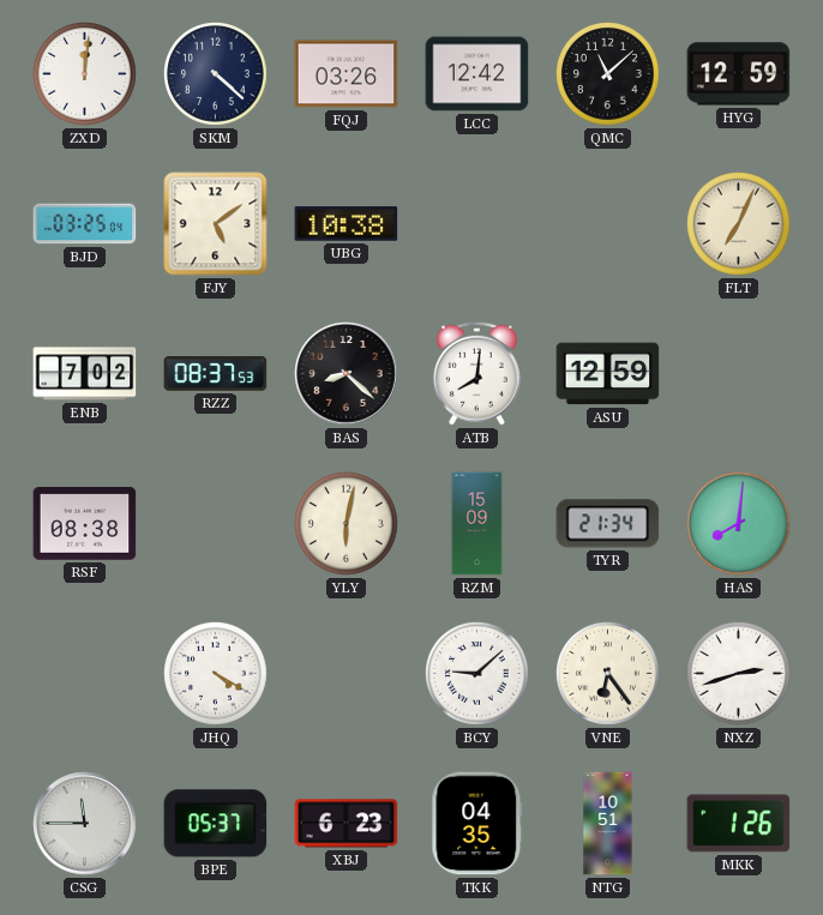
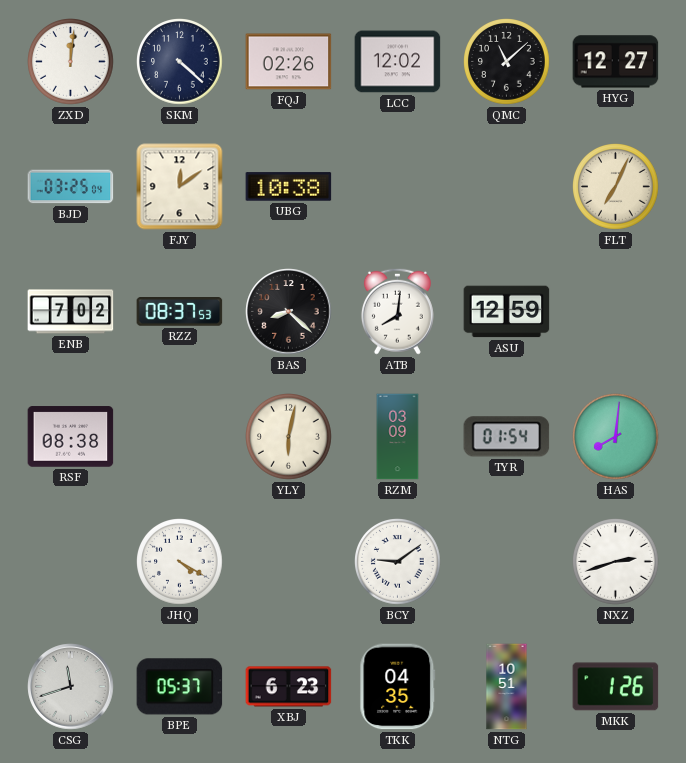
FQJ: 03:26 -> 02:26
LCC: 12:42 -> 12:02
HYG: 12:59 -> 12:27
FJY: 5:09 -> 12:09
RZM: 15:09 -> 03:09
TYR: 21:34 -> 01:54
BCY: 9:08 -> 9:09
VNE: 6:24 -> none
CSG: 11:45 -> 11:42
